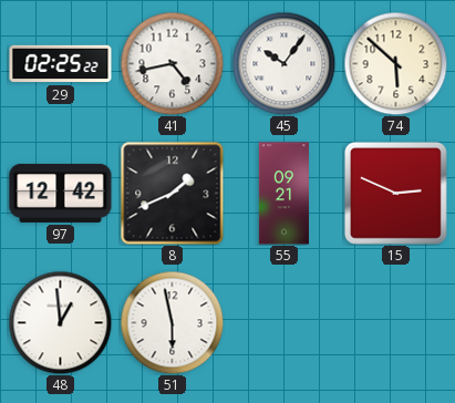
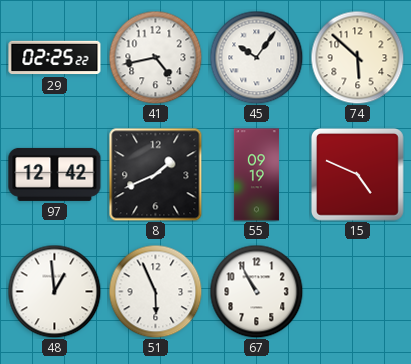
55: 09:21 -> 09:19
15: 2:49 -> 4:49
51: 5:58 -> 5:56
67: none -> 10:55
